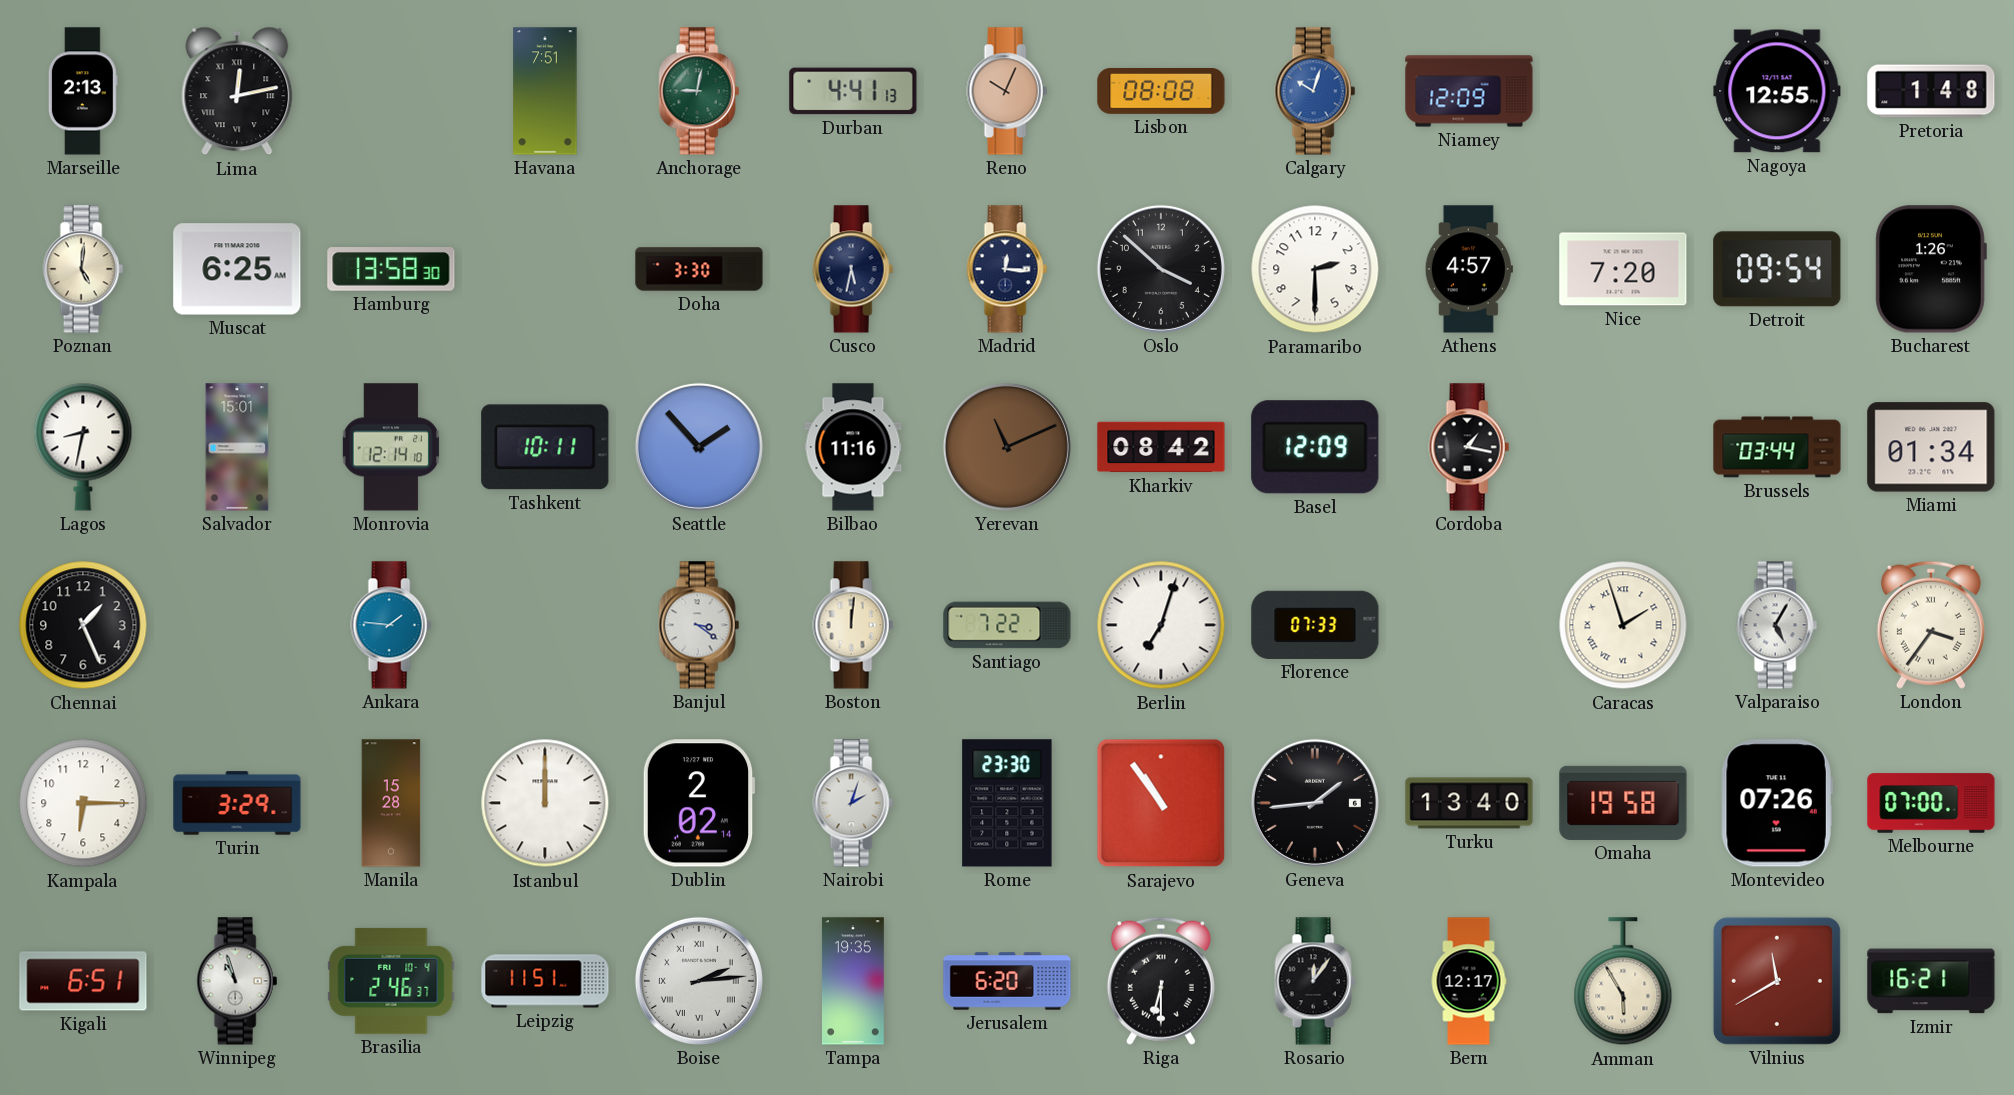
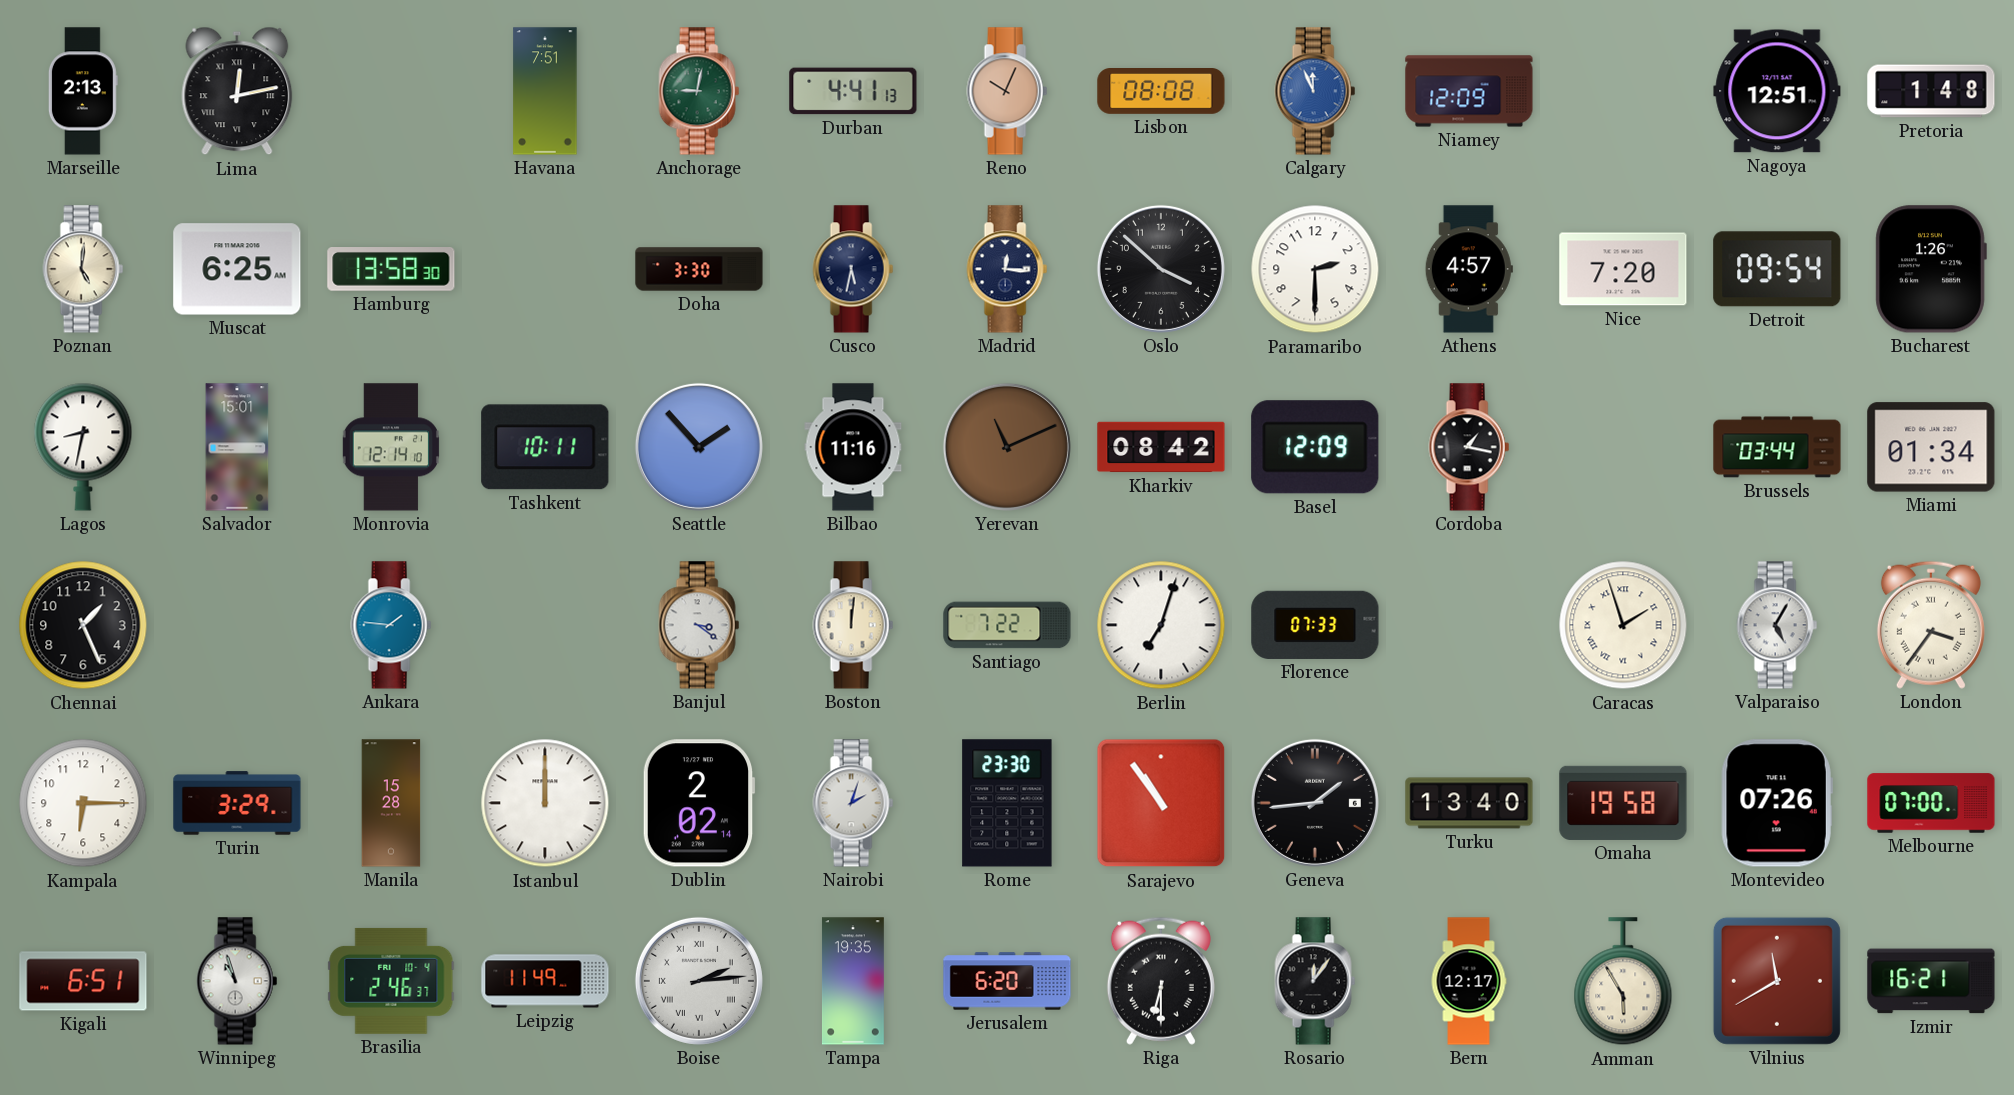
Calgary: 10:03 -> 11:56
Nagoya: 12:55 -> 12:51
Leipzig: 11:51 -> 11:49
